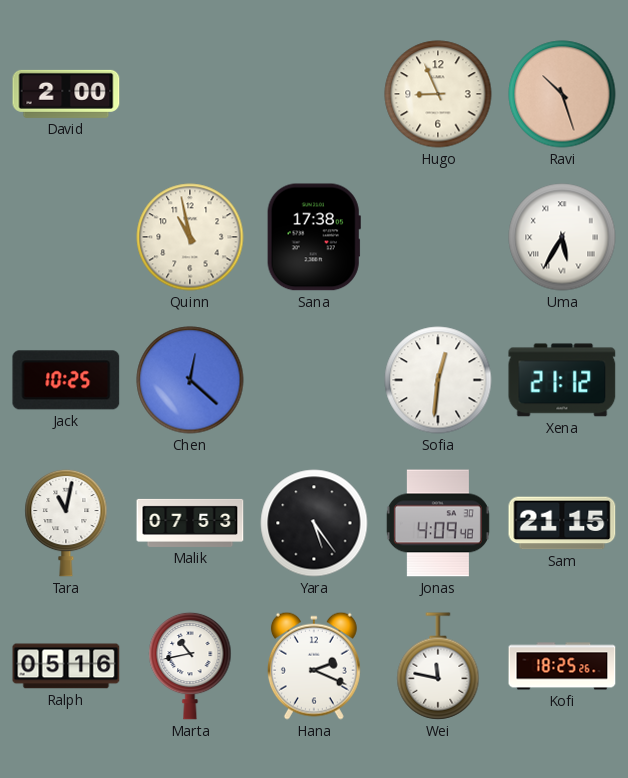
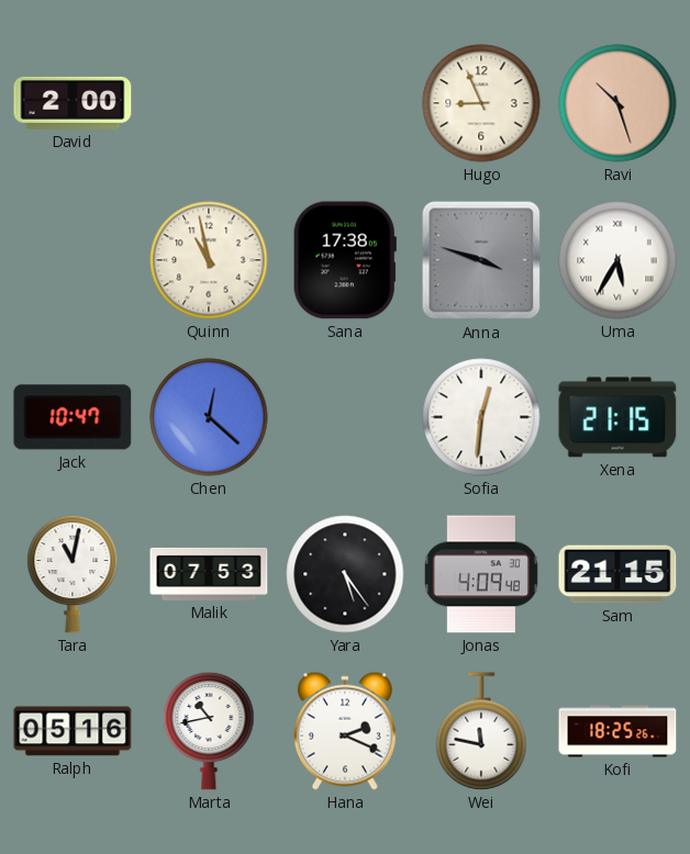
Anna: none -> 3:48
Jack: 10:25 -> 10:47
Xena: 21:12 -> 21:15
